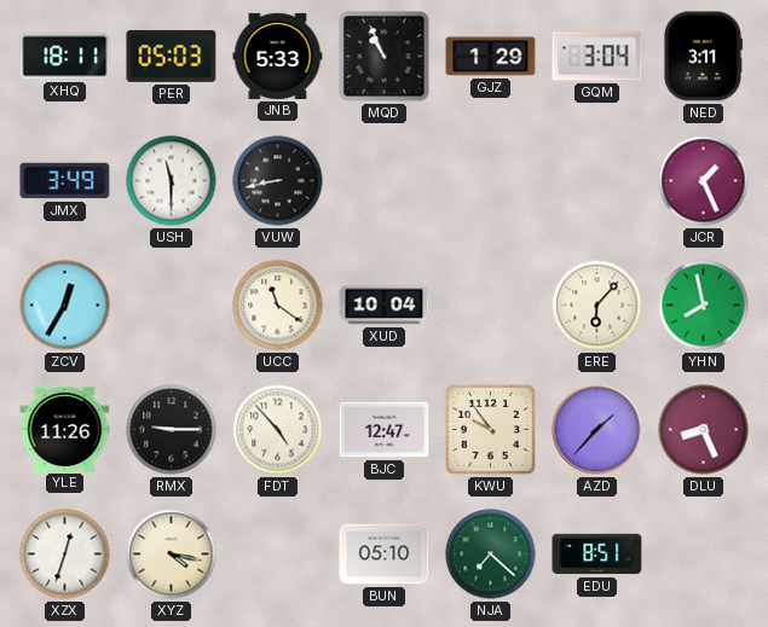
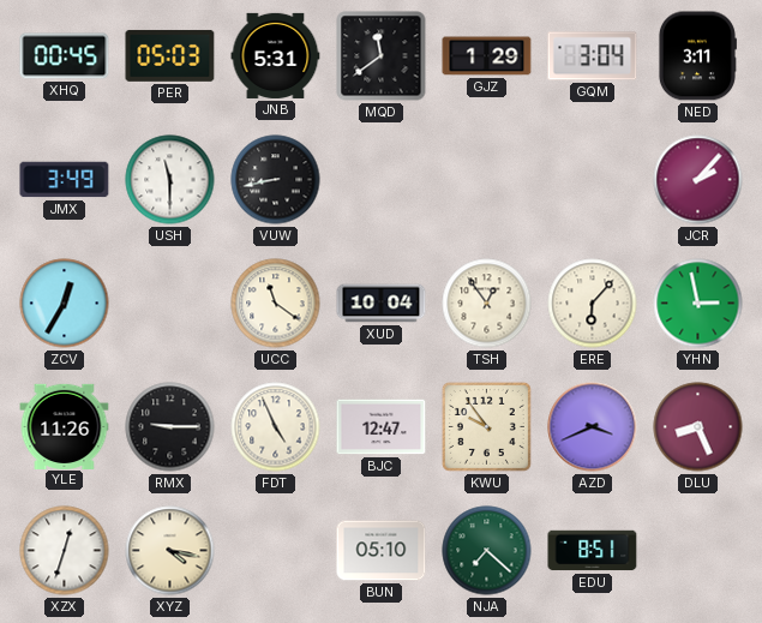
XHQ: 18:11 -> 00:45
JNB: 5:33 -> 5:31
MQD: 10:56 -> 11:39
JCR: 1:26 -> 2:07
TSH: none -> 12:54
YHN: 7:58 -> 2:58
FDT: 4:53 -> 4:56
AZD: 1:37 -> 3:41
